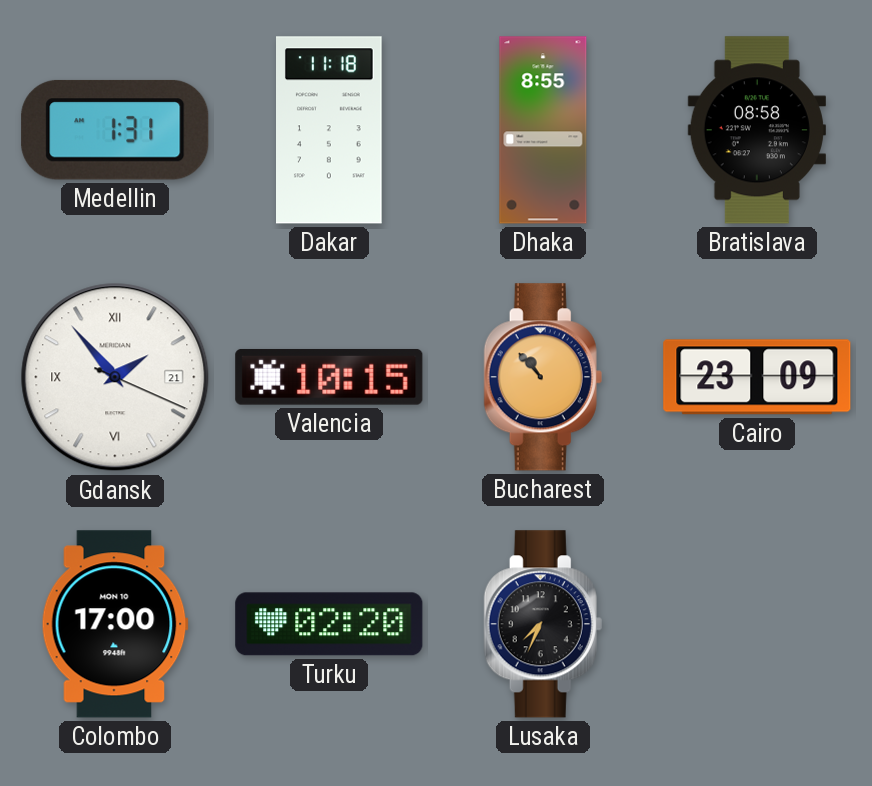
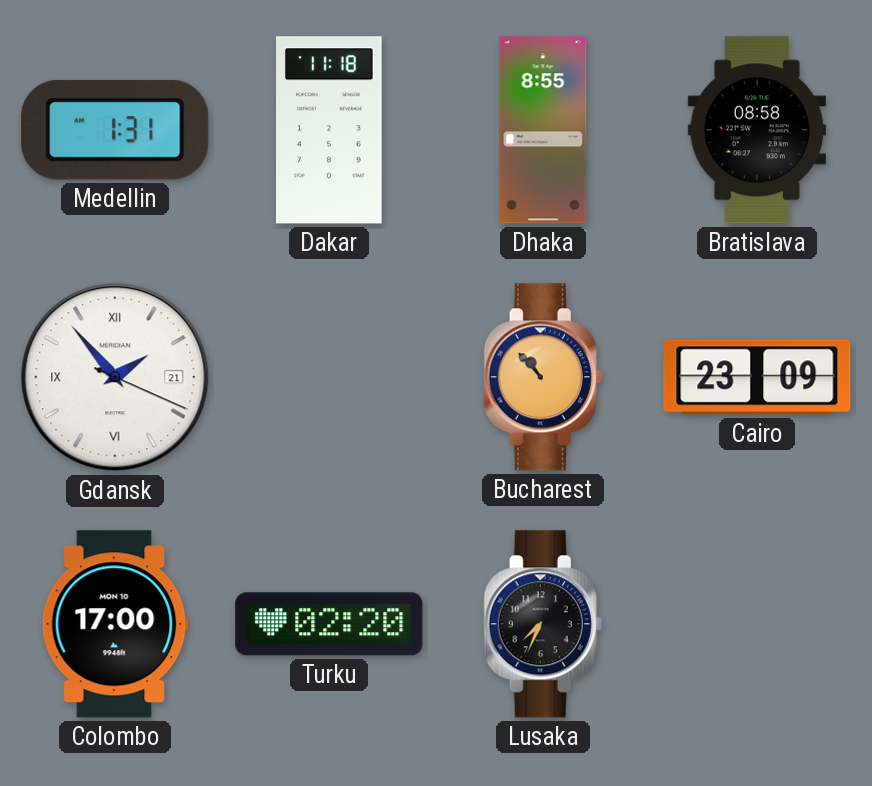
Valencia: 10:15 -> none
